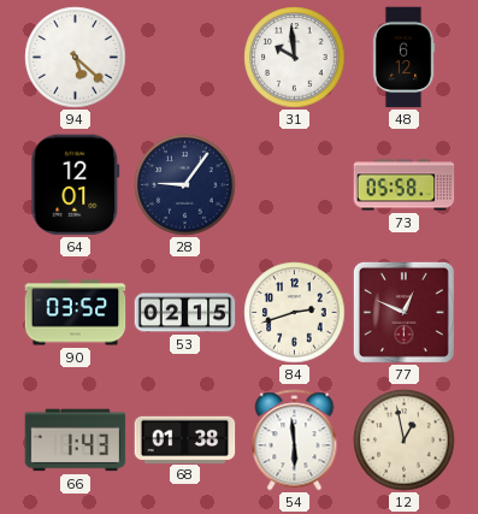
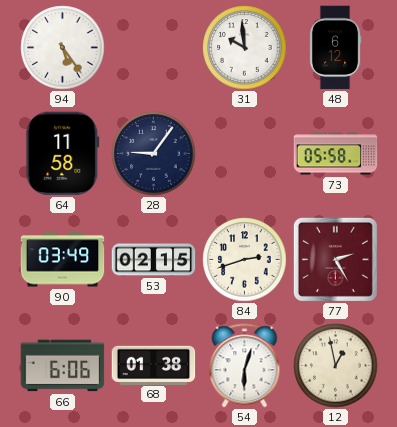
94: 5:22 -> 5:24
64: 12:01 -> 11:58
90: 03:52 -> 03:49
77: 12:49 -> 2:25
66: 1:43 -> 6:06
54: 5:59 -> 6:03
